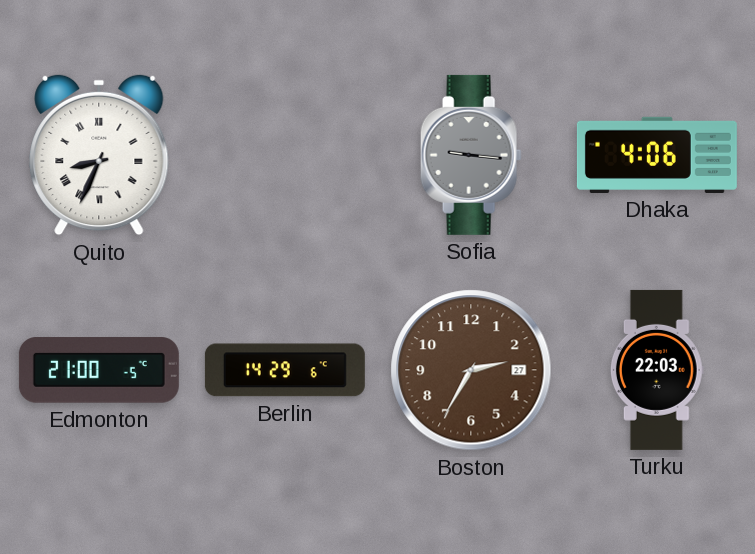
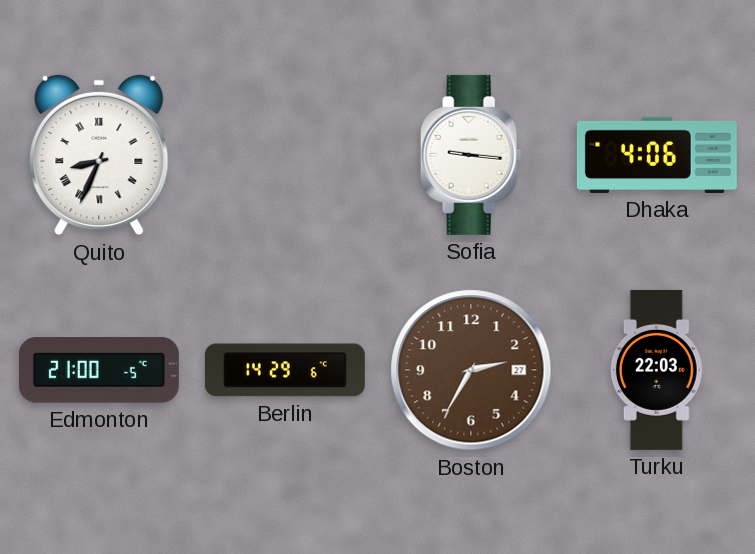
Sofia dial: grey -> white
